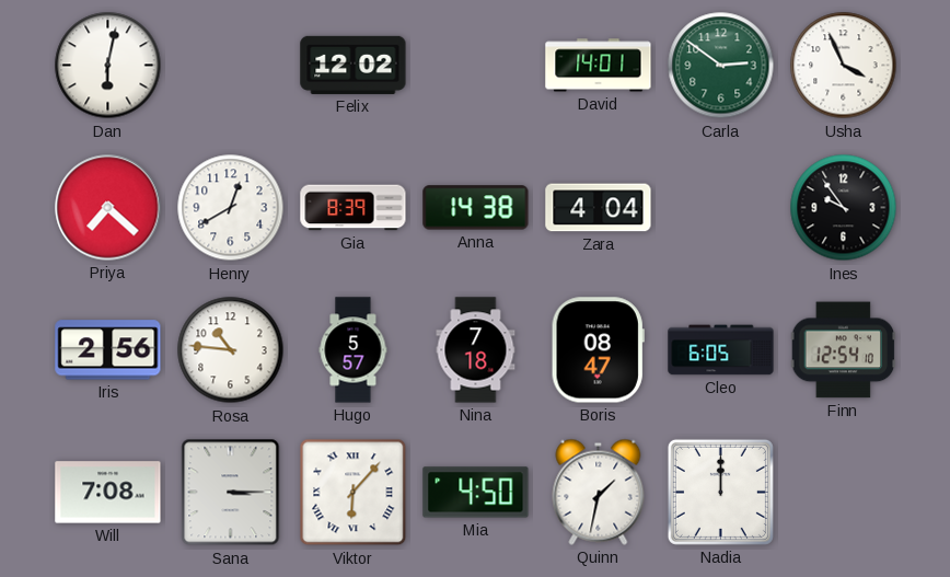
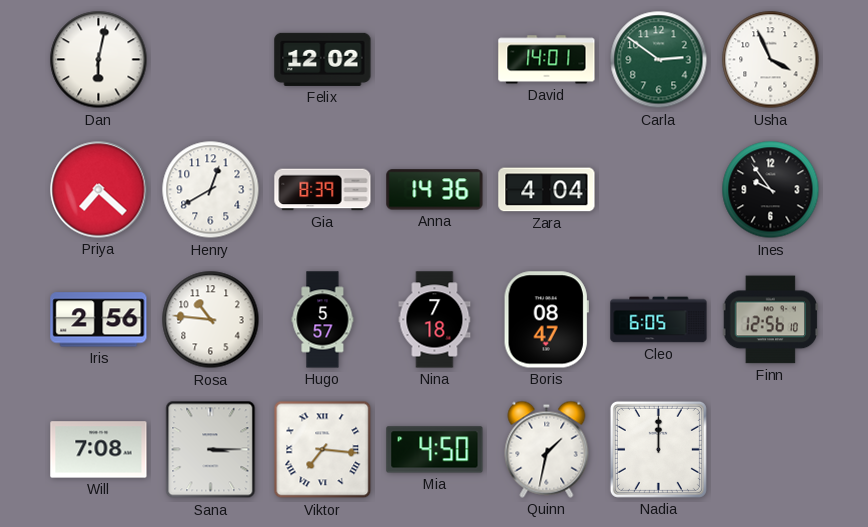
Anna: 14:38 -> 14:36
Finn: 12:54 -> 12:56
Viktor: 6:07 -> 7:16
